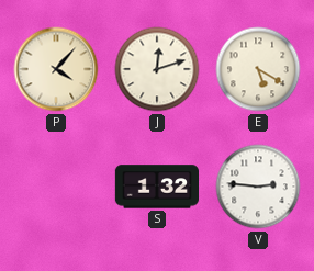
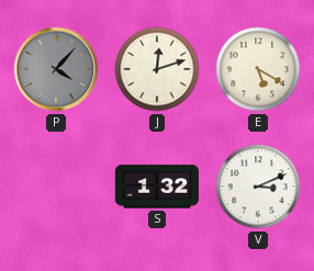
P dial: cream -> grey
V: 2:46 -> 3:11
